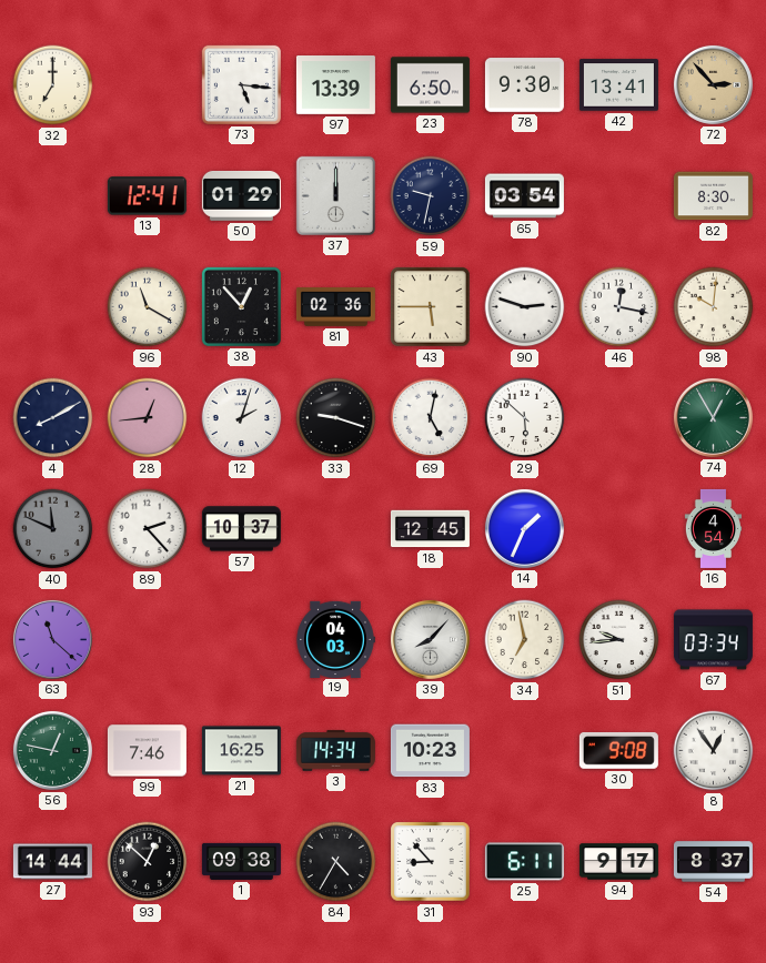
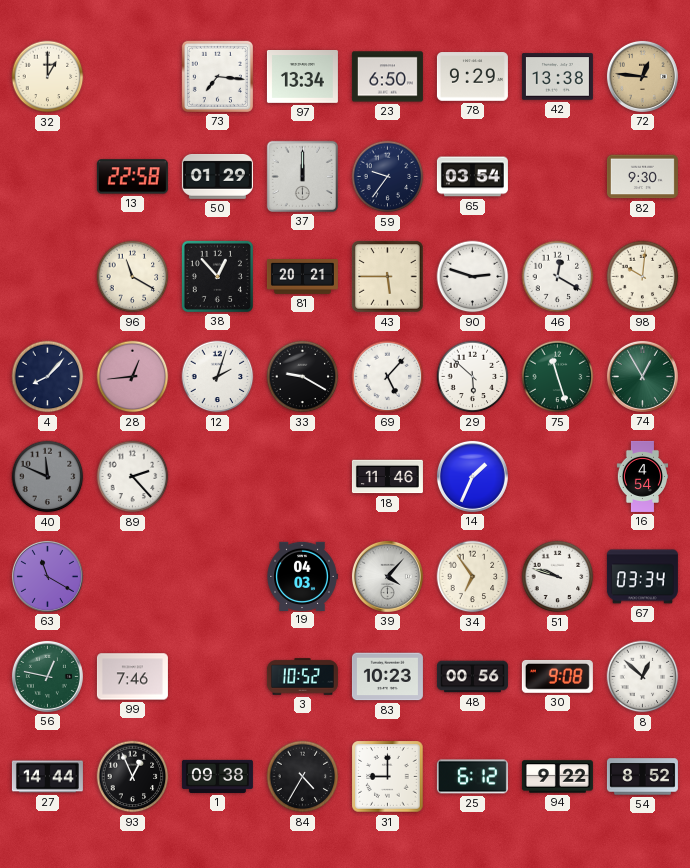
32: 7:00 -> 1:00
73: 5:16 -> 7:16
97: 13:39 -> 13:34
78: 9:30 -> 9:29
42: 13:41 -> 13:38
72: 2:53 -> 12:46
13: 12:41 -> 22:58
59: 9:32 -> 9:36
82: 8:30 -> 9:30
81: 02:36 -> 20:21
46: 12:17 -> 12:20
4: 8:10 -> 8:07
33: 9:18 -> 9:20
69: 5:02 -> 5:07
75: none -> 11:27
57: 10:37 -> none
18: 12:45 -> 11:46
63: 11:22 -> 11:20
39: 8:07 -> 4:07
34: 6:58 -> 6:54
51: 9:44 -> 9:48
21: 16:25 -> none
3: 14:34 -> 10:52
48: none -> 00:56
8: 12:54 -> 12:52
93: 12:52 -> 12:56
31: 8:53 -> 9:00
25: 6:11 -> 6:12
94: 9:17 -> 9:22
54: 8:37 -> 8:52
